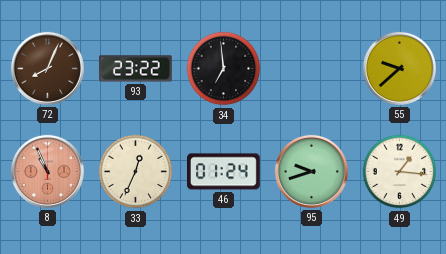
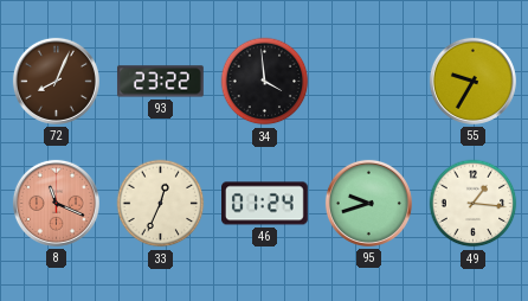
34: 6:59 -> 3:59
55: 9:38 -> 9:35
8: 10:56 -> 11:19
